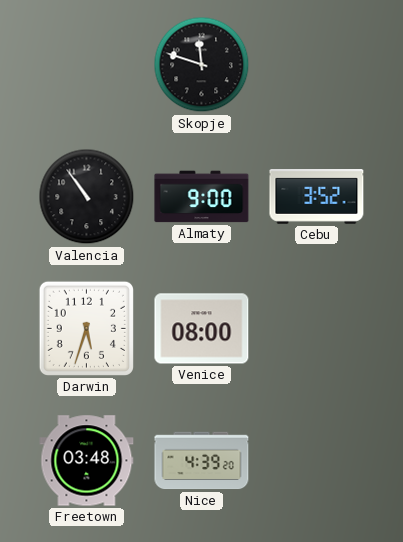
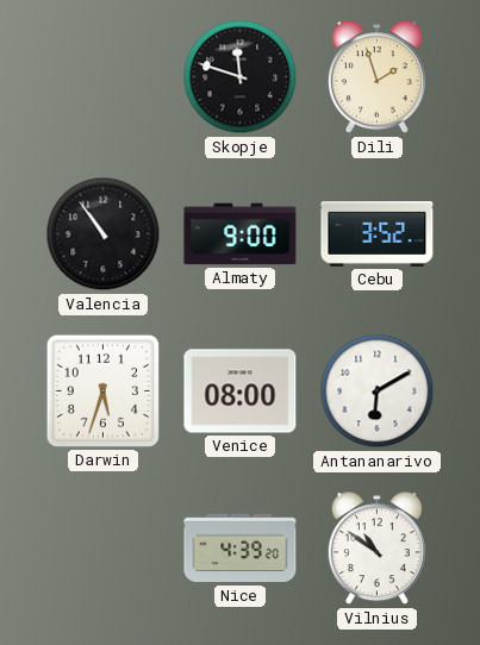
Dili: none -> 1:57
Antananarivo: none -> 6:10
Freetown: 03:48 -> none
Vilnius: none -> 10:51
